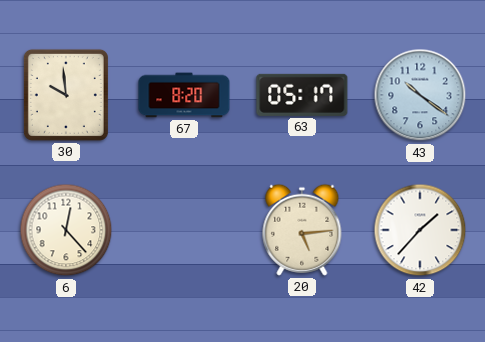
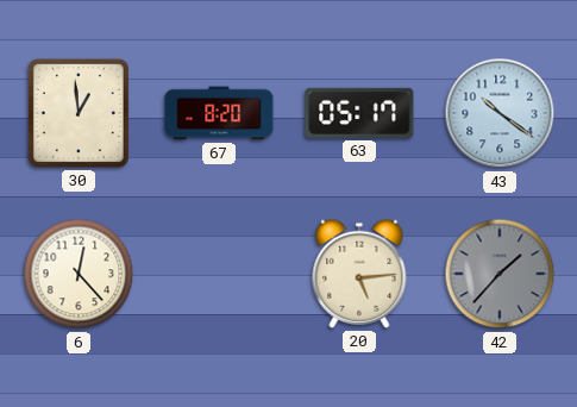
30: 9:59 -> 12:59
42 dial: white -> grey
